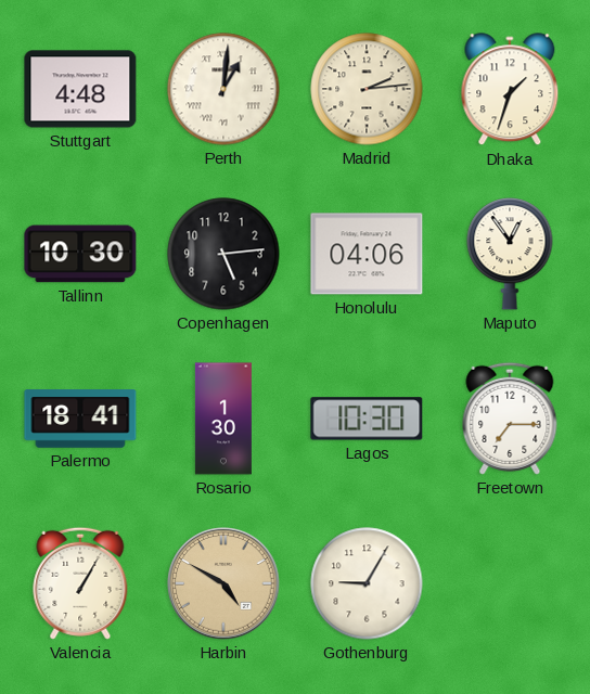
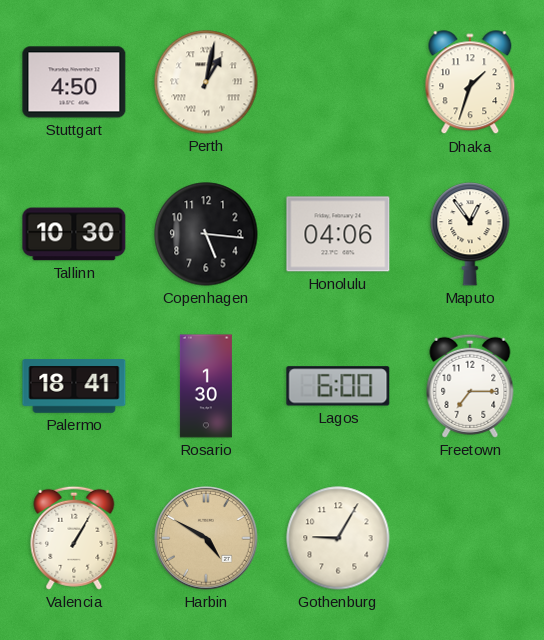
Stuttgart: 4:48 -> 4:50
Perth: 1:01 -> 1:02
Madrid: 2:14 -> none
Copenhagen: 5:14 -> 5:16
Lagos: 10:30 -> 6:00
